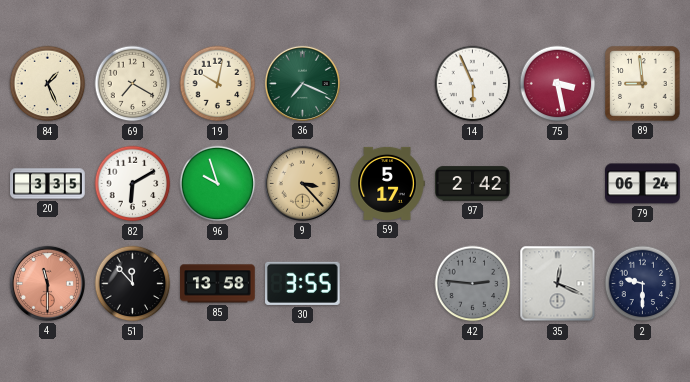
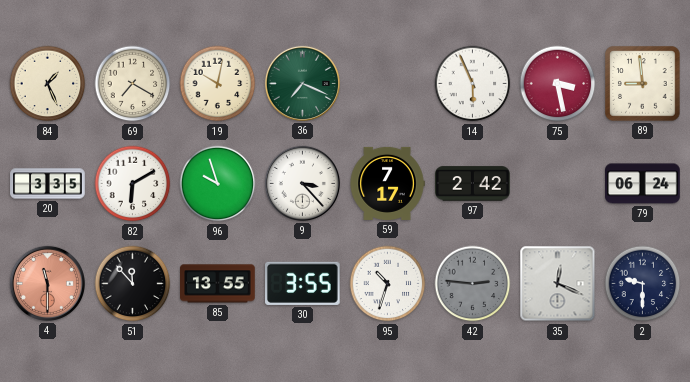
9 dial: champagne -> white
59: 5:17 -> 7:17
85: 13:58 -> 13:55
95: none -> 10:33
